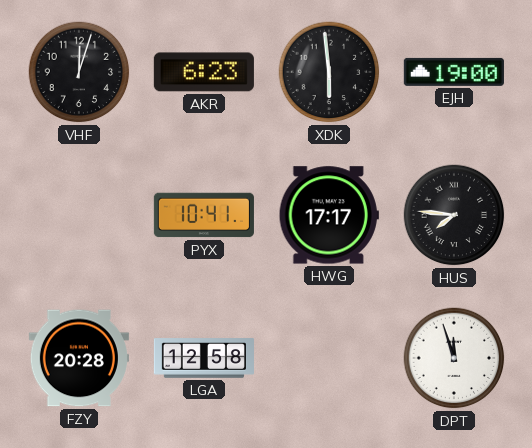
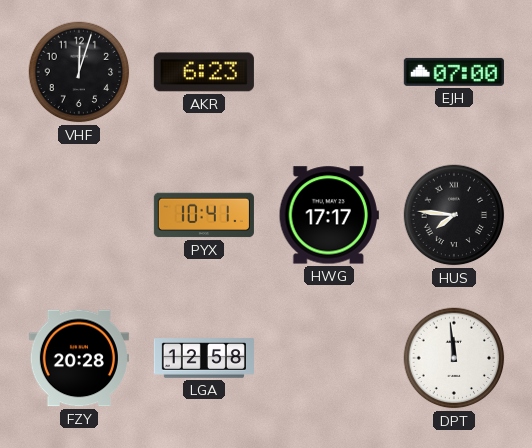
XDK: 5:59 -> none
EJH: 19:00 -> 07:00
DPT: 11:57 -> 11:59
